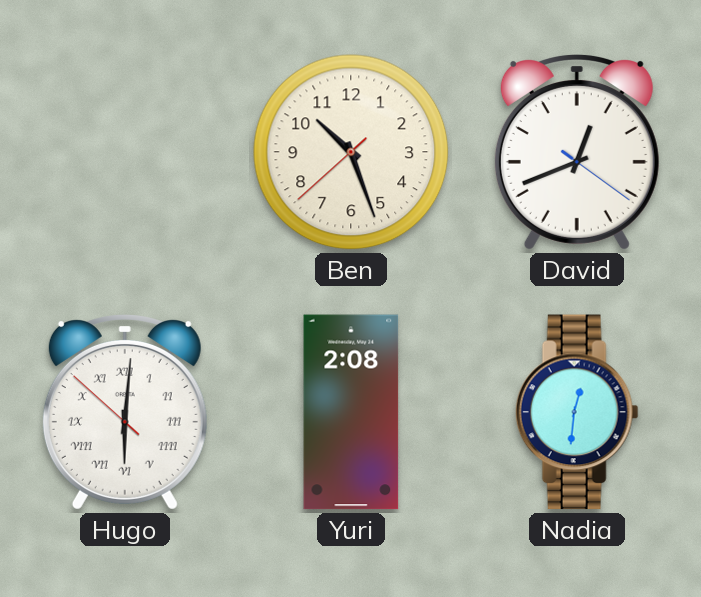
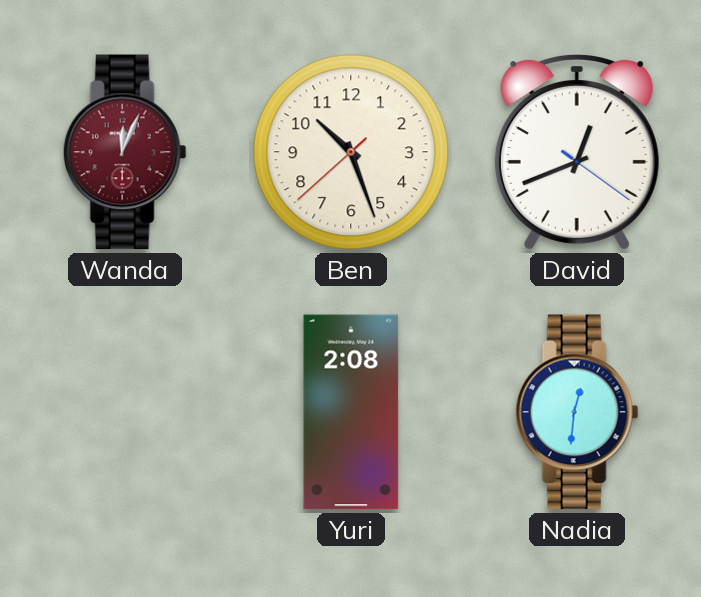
Wanda: none -> 12:04
Hugo: 6:00 -> none
